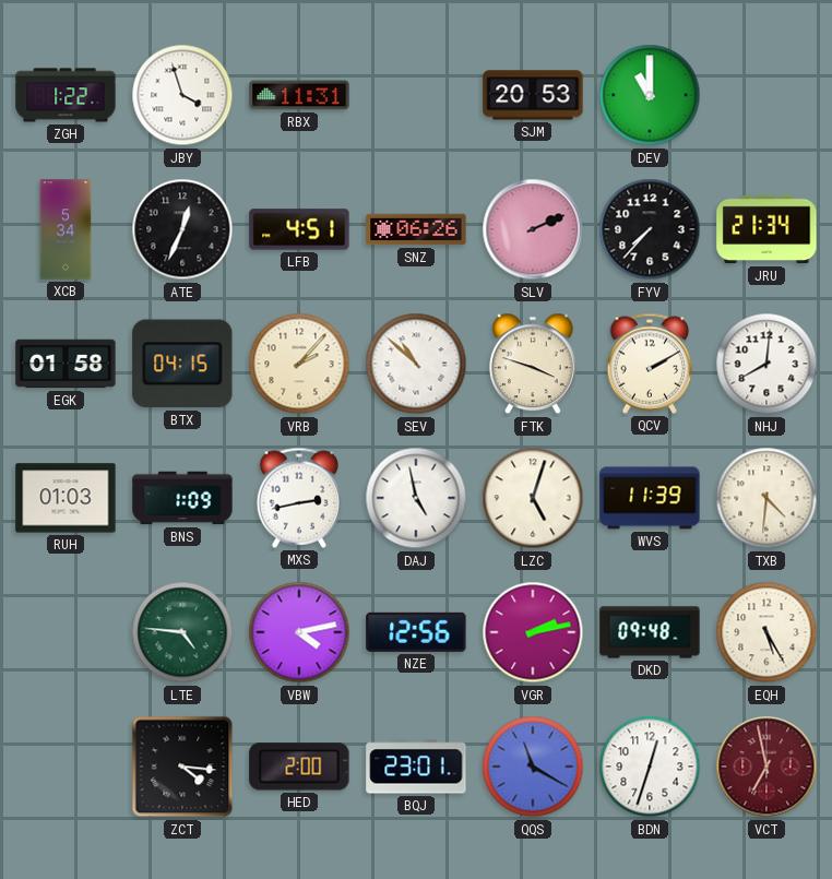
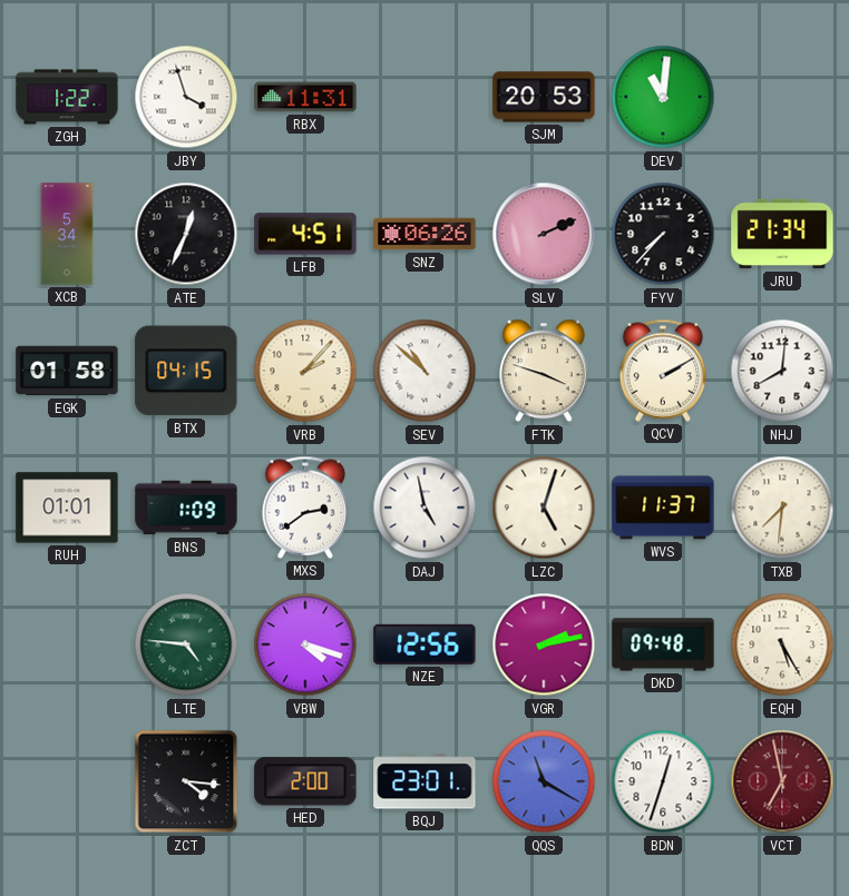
DEV: 11:00 -> 11:01
RUH: 01:03 -> 01:01
MXS: 2:43 -> 2:39
WVS: 11:39 -> 11:37
TXB: 4:31 -> 7:31
VBW: 4:13 -> 4:18
